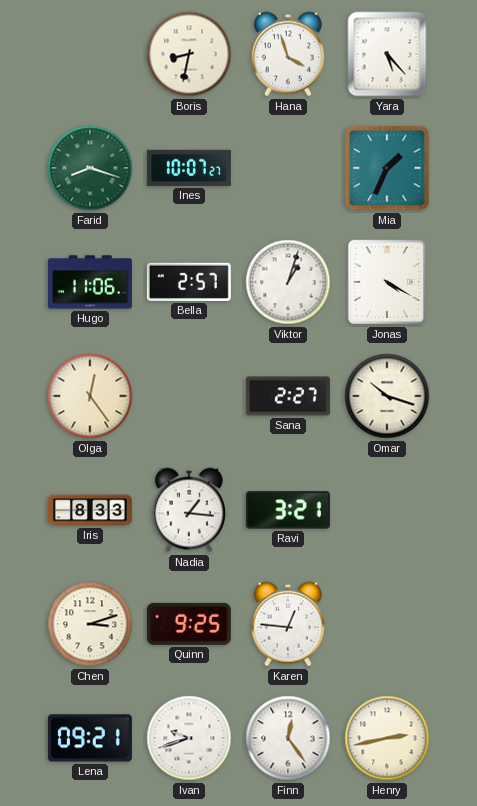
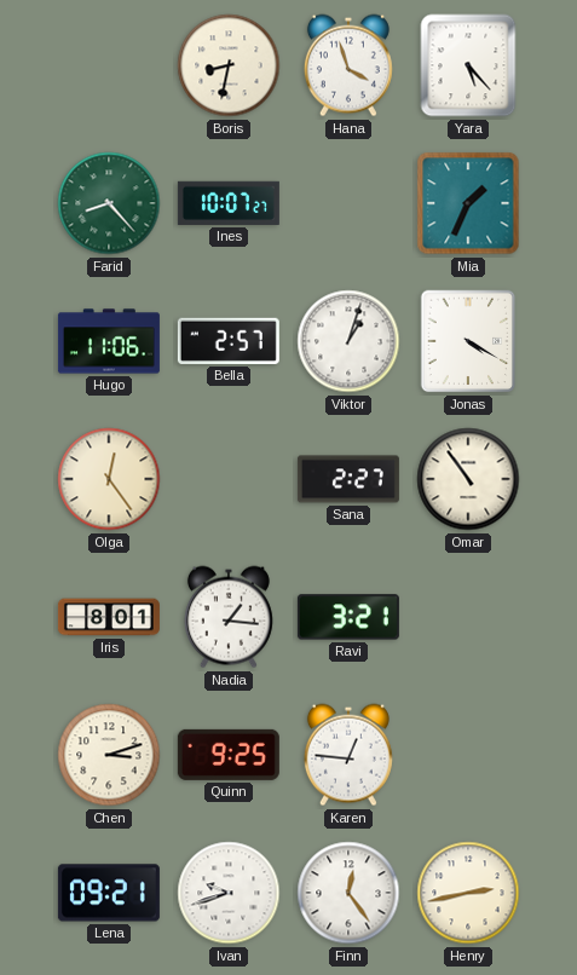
Farid: 8:18 -> 8:23
Omar: 10:18 -> 10:54
Iris: 8:33 -> 8:01
